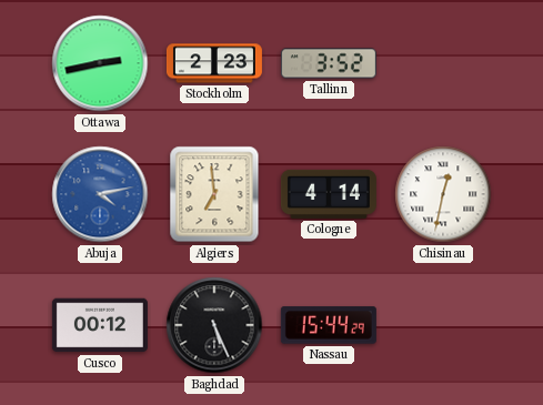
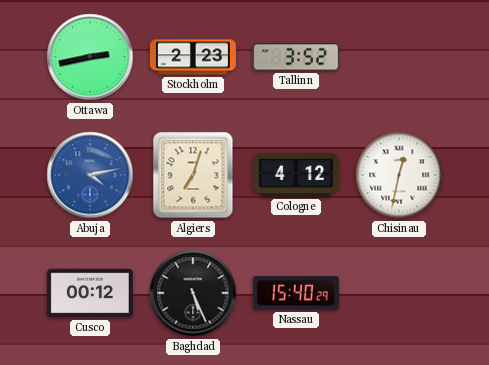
Algiers: 6:59 -> 7:03
Cologne: 4:14 -> 4:12
Nassau: 15:44 -> 15:40
